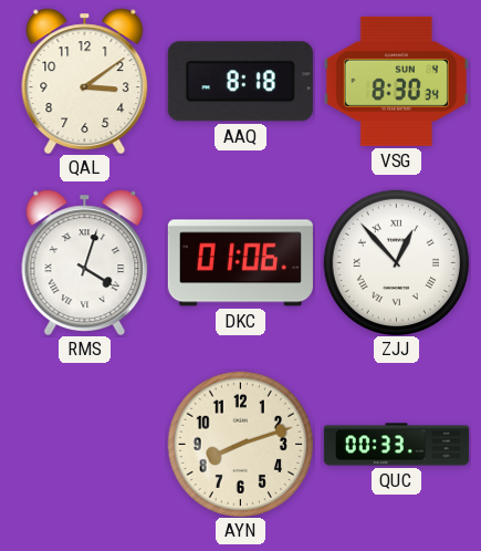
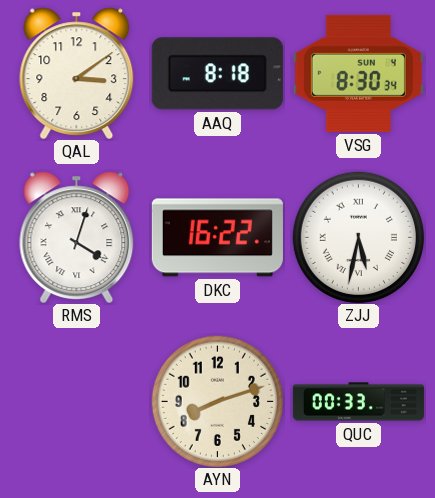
DKC: 01:06 -> 16:22
ZJJ: 12:53 -> 5:32
